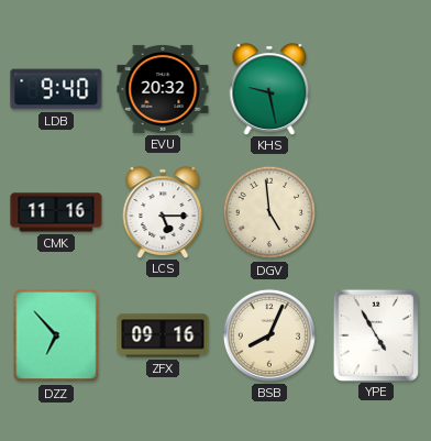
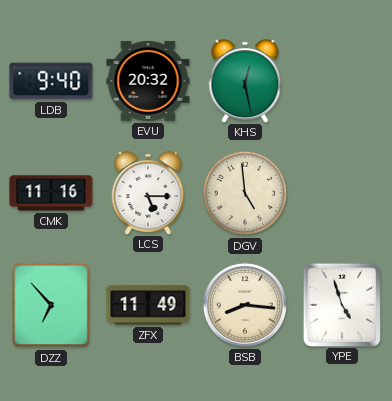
KHS: 9:28 -> 12:28
ZFX: 09:16 -> 11:49
BSB: 8:04 -> 8:16
YPE: 4:55 -> 4:57
